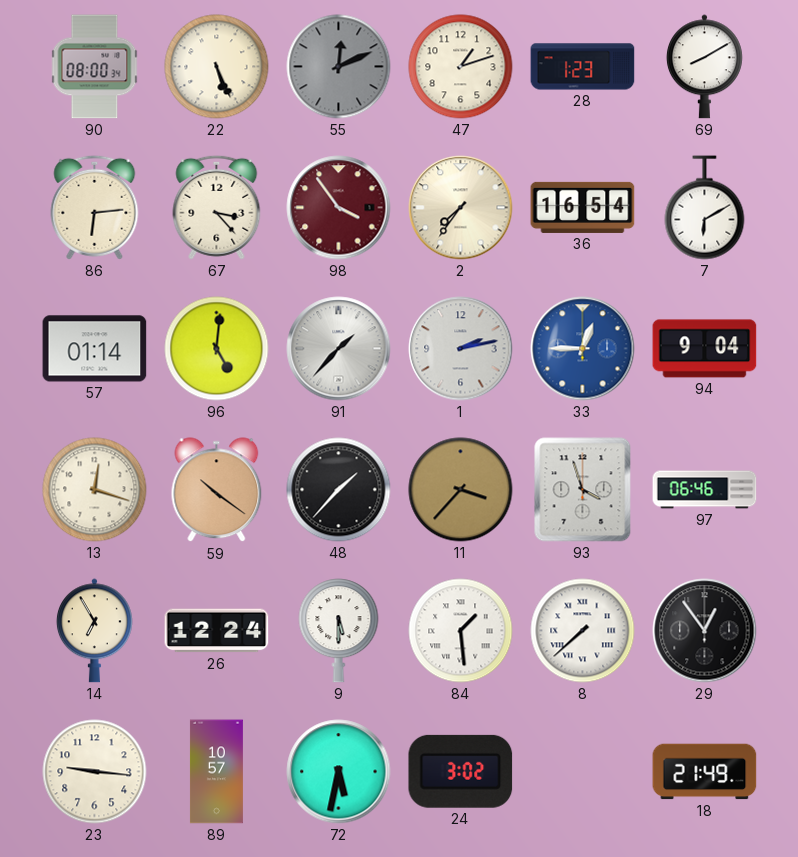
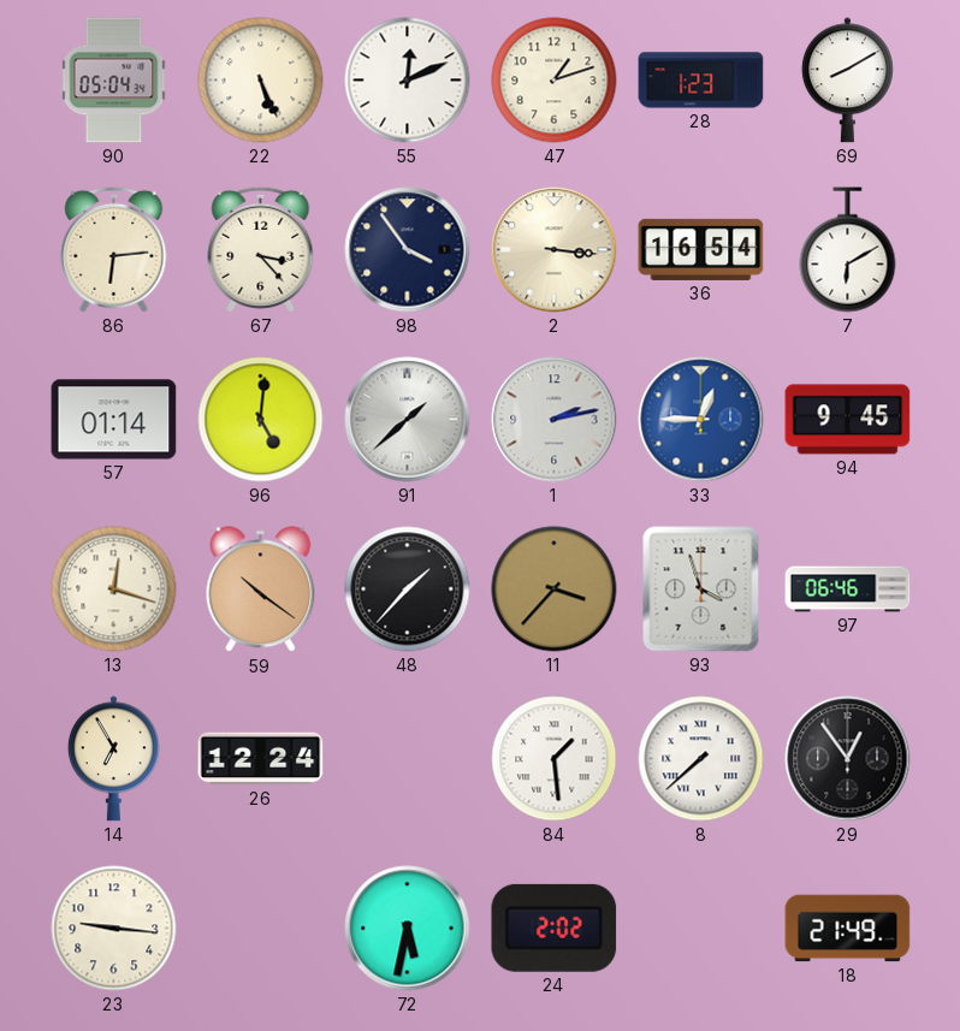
90: 08:00 -> 05:04
55 dial: grey -> white
98 dial: burgundy -> navy
2: 7:36 -> 3:16
91: 1:37 -> 1:38
94: 9:04 -> 9:45
9: 5:30 -> none
89: 10:57 -> none
24: 3:02 -> 2:02
